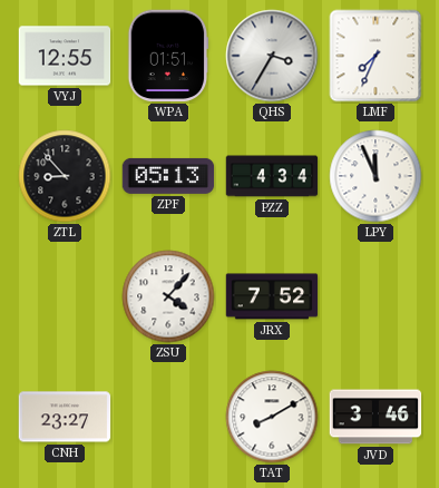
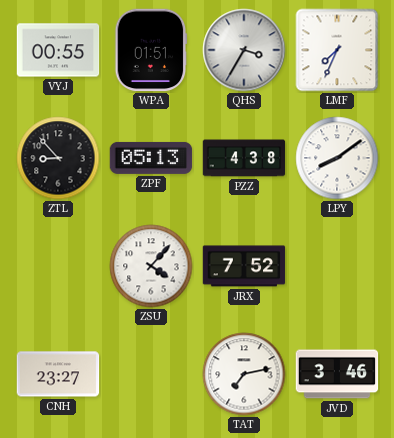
VYJ: 12:55 -> 00:55
PZZ: 4:34 -> 4:38
LPY: 11:56 -> 8:09
TAT: 8:10 -> 7:13
